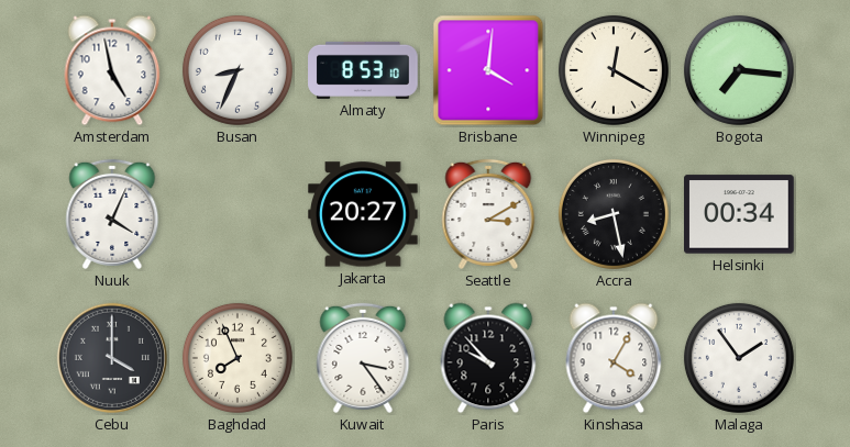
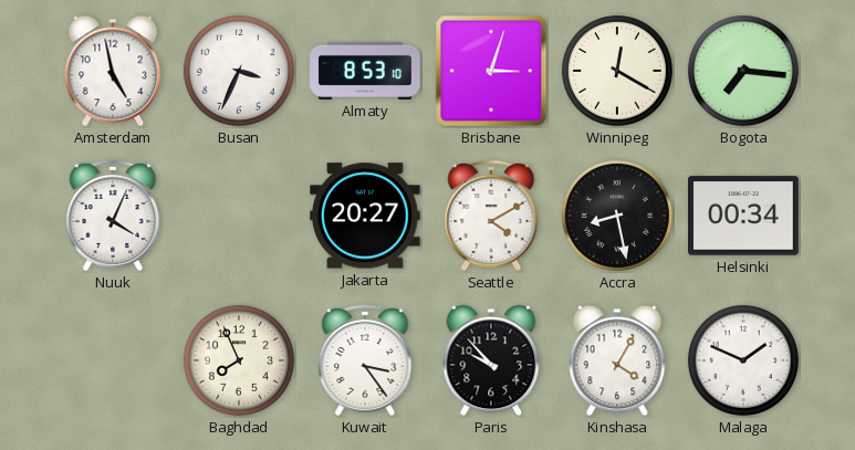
Busan: 8:34 -> 3:34
Brisbane: 4:01 -> 3:03
Seattle: 3:10 -> 4:10
Cebu: 4:00 -> none
Malaga: 1:54 -> 1:49
